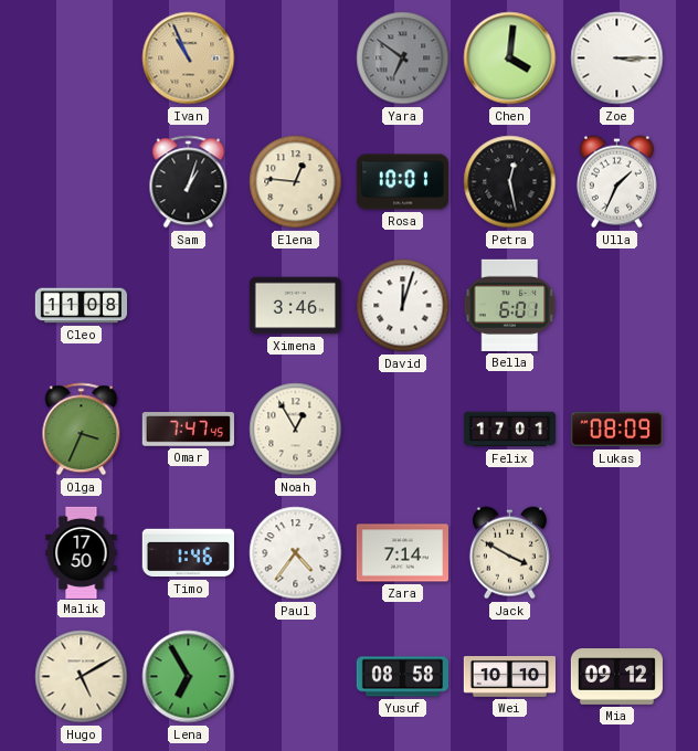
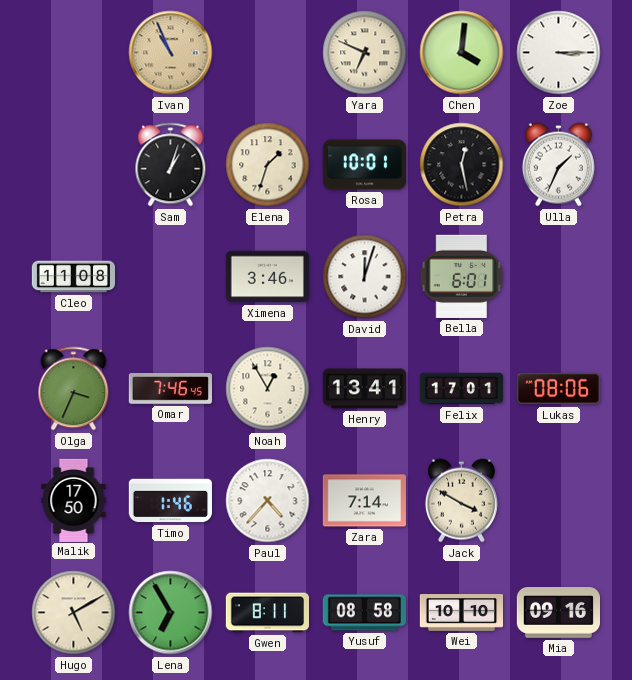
Yara: 6:51 -> 6:49
Yara dial: grey -> cream
Elena: 12:46 -> 1:33
Omar: 7:47 -> 7:46
Henry: none -> 13:41
Lukas: 08:09 -> 08:06
Paul: 4:36 -> 4:37
Gwen: none -> 8:11
Mia: 09:12 -> 09:16
